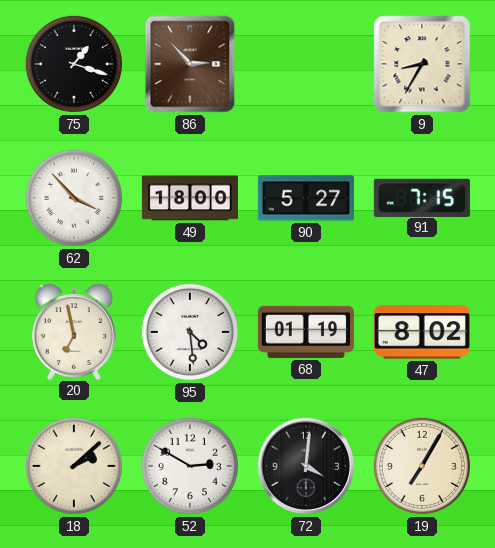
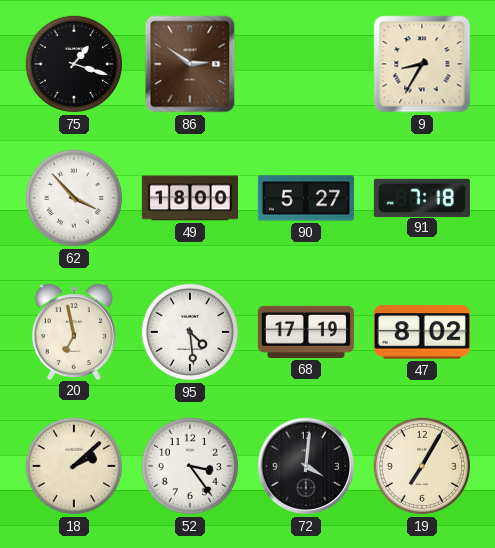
86: 2:53 -> 2:51
91: 7:15 -> 7:18
68: 01:19 -> 17:19
52: 2:50 -> 3:24
